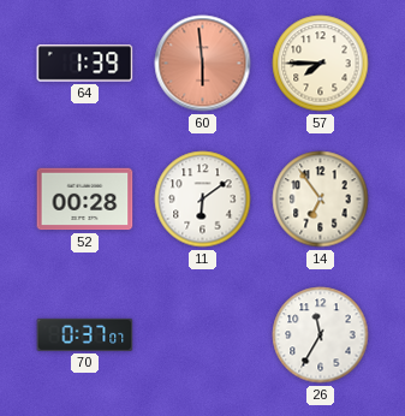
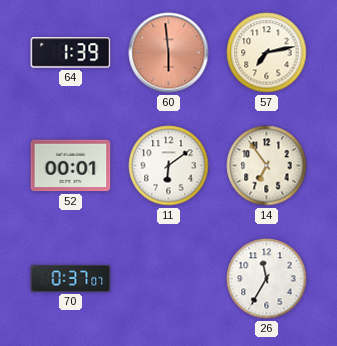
57: 7:45 -> 7:13
52: 00:28 -> 00:01
